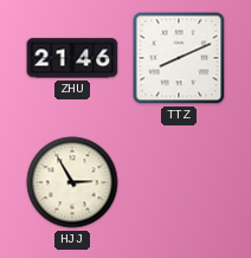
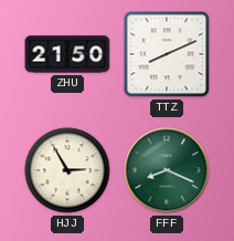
ZHU: 21:46 -> 21:50
FFF: none -> 8:19
